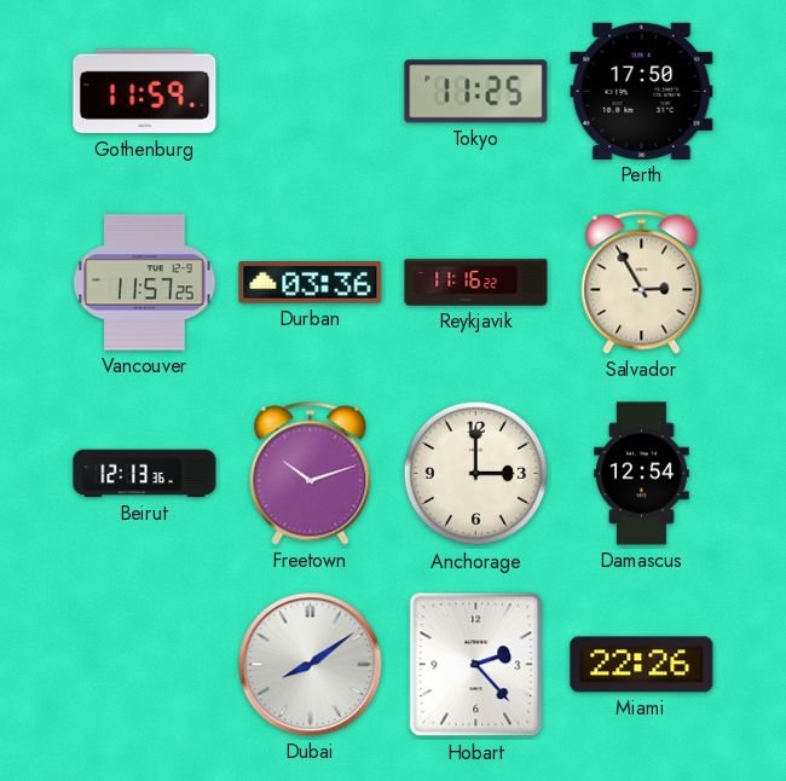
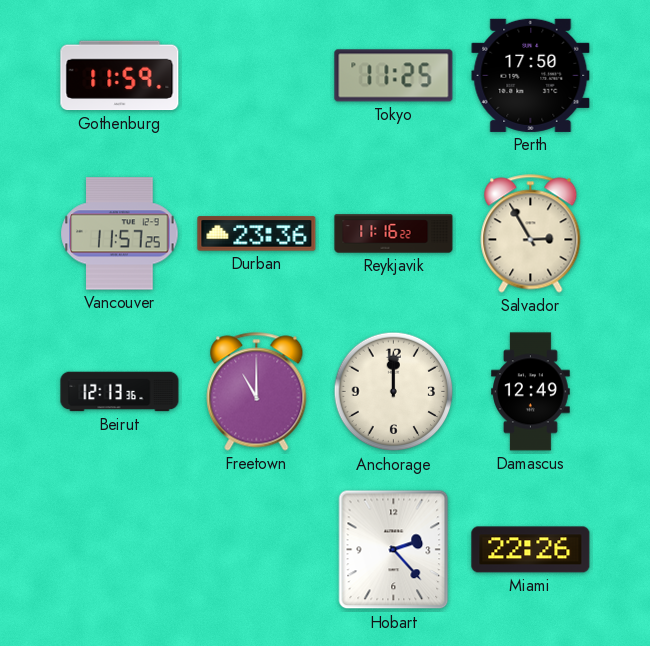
Durban: 03:36 -> 23:36
Freetown: 10:12 -> 11:00
Anchorage: 3:00 -> 12:00
Damascus: 12:54 -> 12:49
Dubai: 8:09 -> none
